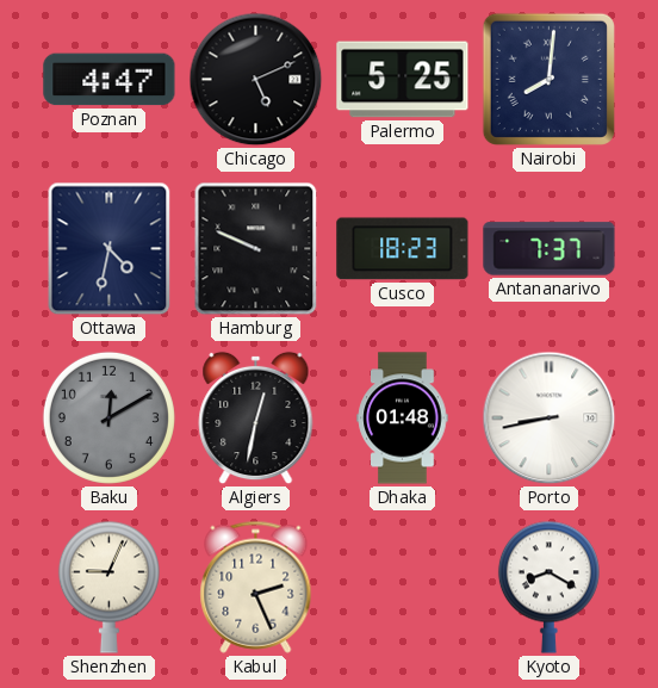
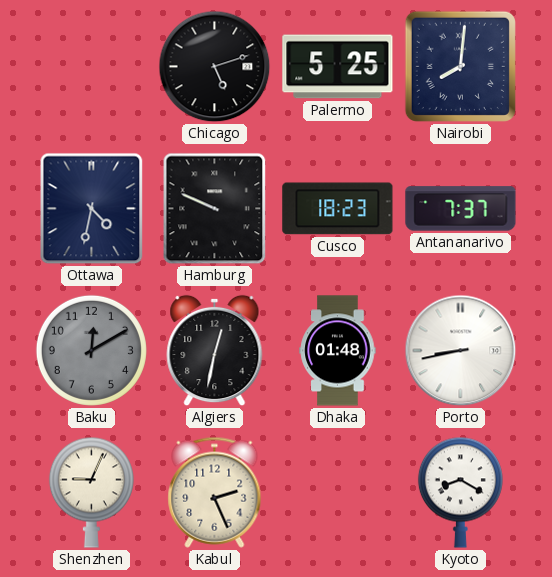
Poznan: 4:47 -> none
Chicago: 5:11 -> 5:12
